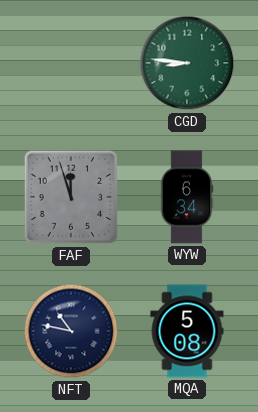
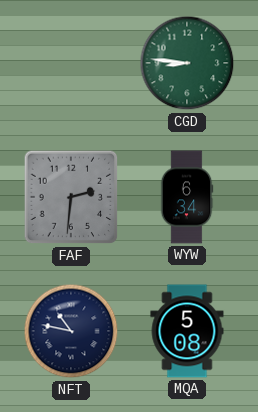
FAF: 11:57 -> 2:31
